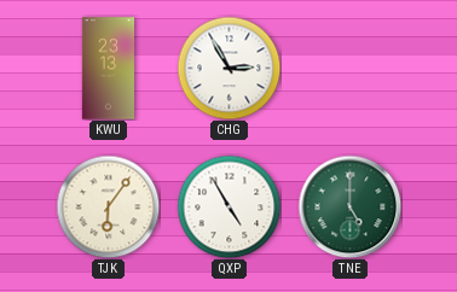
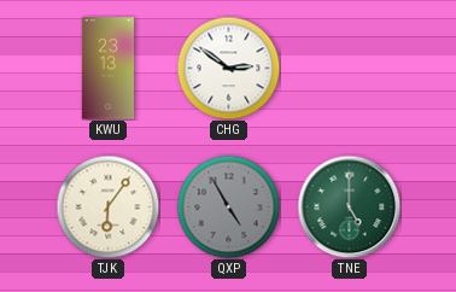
CHG: 2:55 -> 2:51
QXP dial: white -> grey
